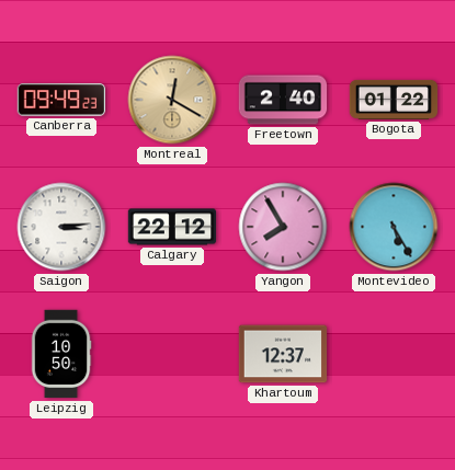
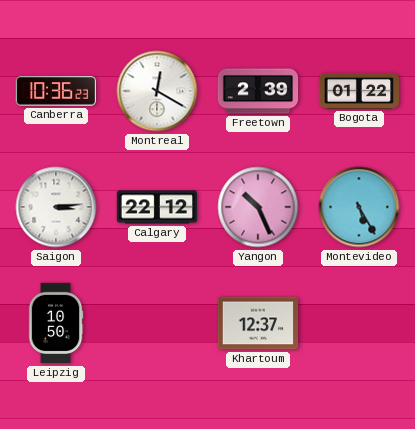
Canberra: 09:49 -> 10:36
Montreal dial: champagne -> white
Freetown: 2:40 -> 2:39
Yangon: 7:55 -> 10:26
